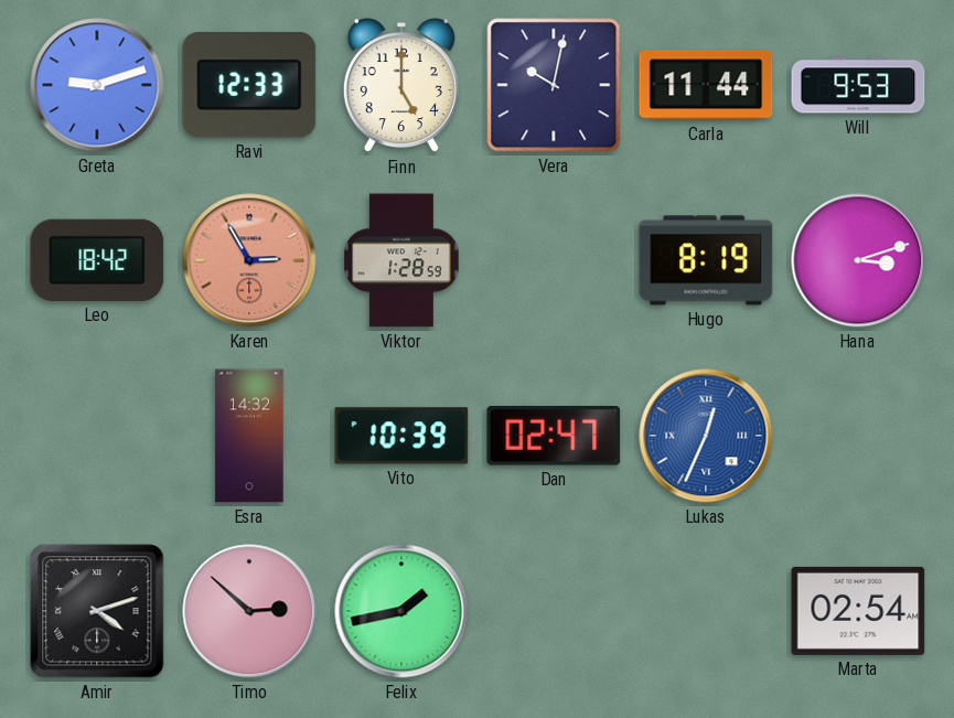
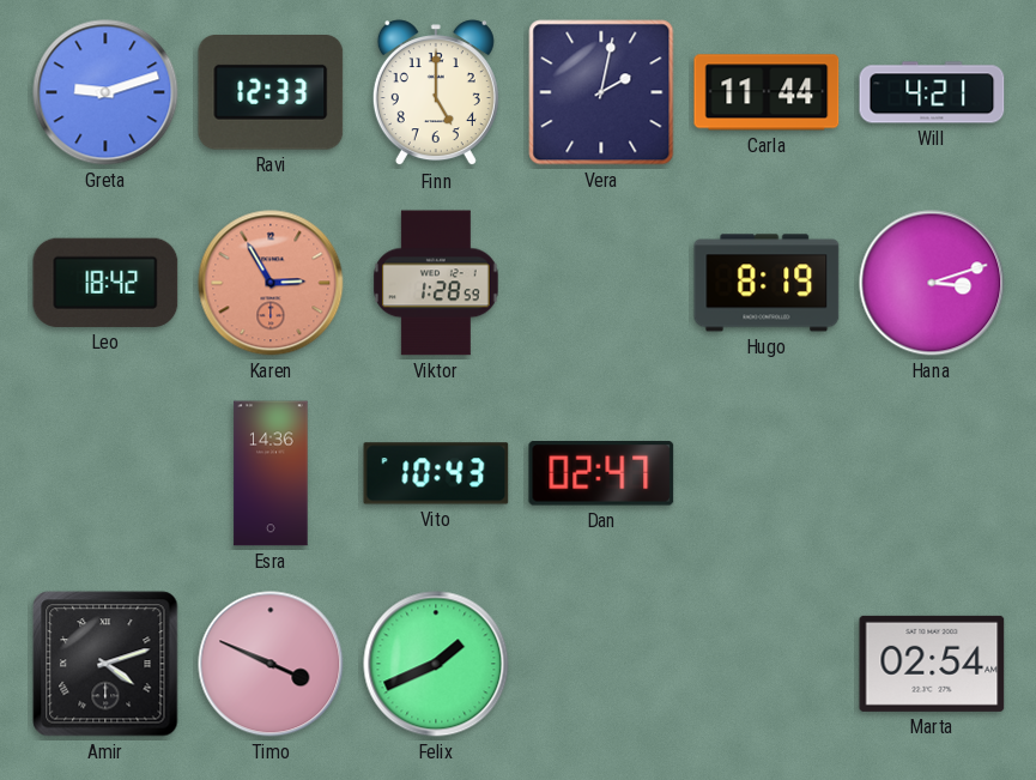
Vera: 10:02 -> 2:02
Will: 9:53 -> 4:21
Esra: 14:32 -> 14:36
Vito: 10:39 -> 10:43
Lukas: 12:34 -> none
Timo: 2:52 -> 3:49
Felix: 1:43 -> 1:41
